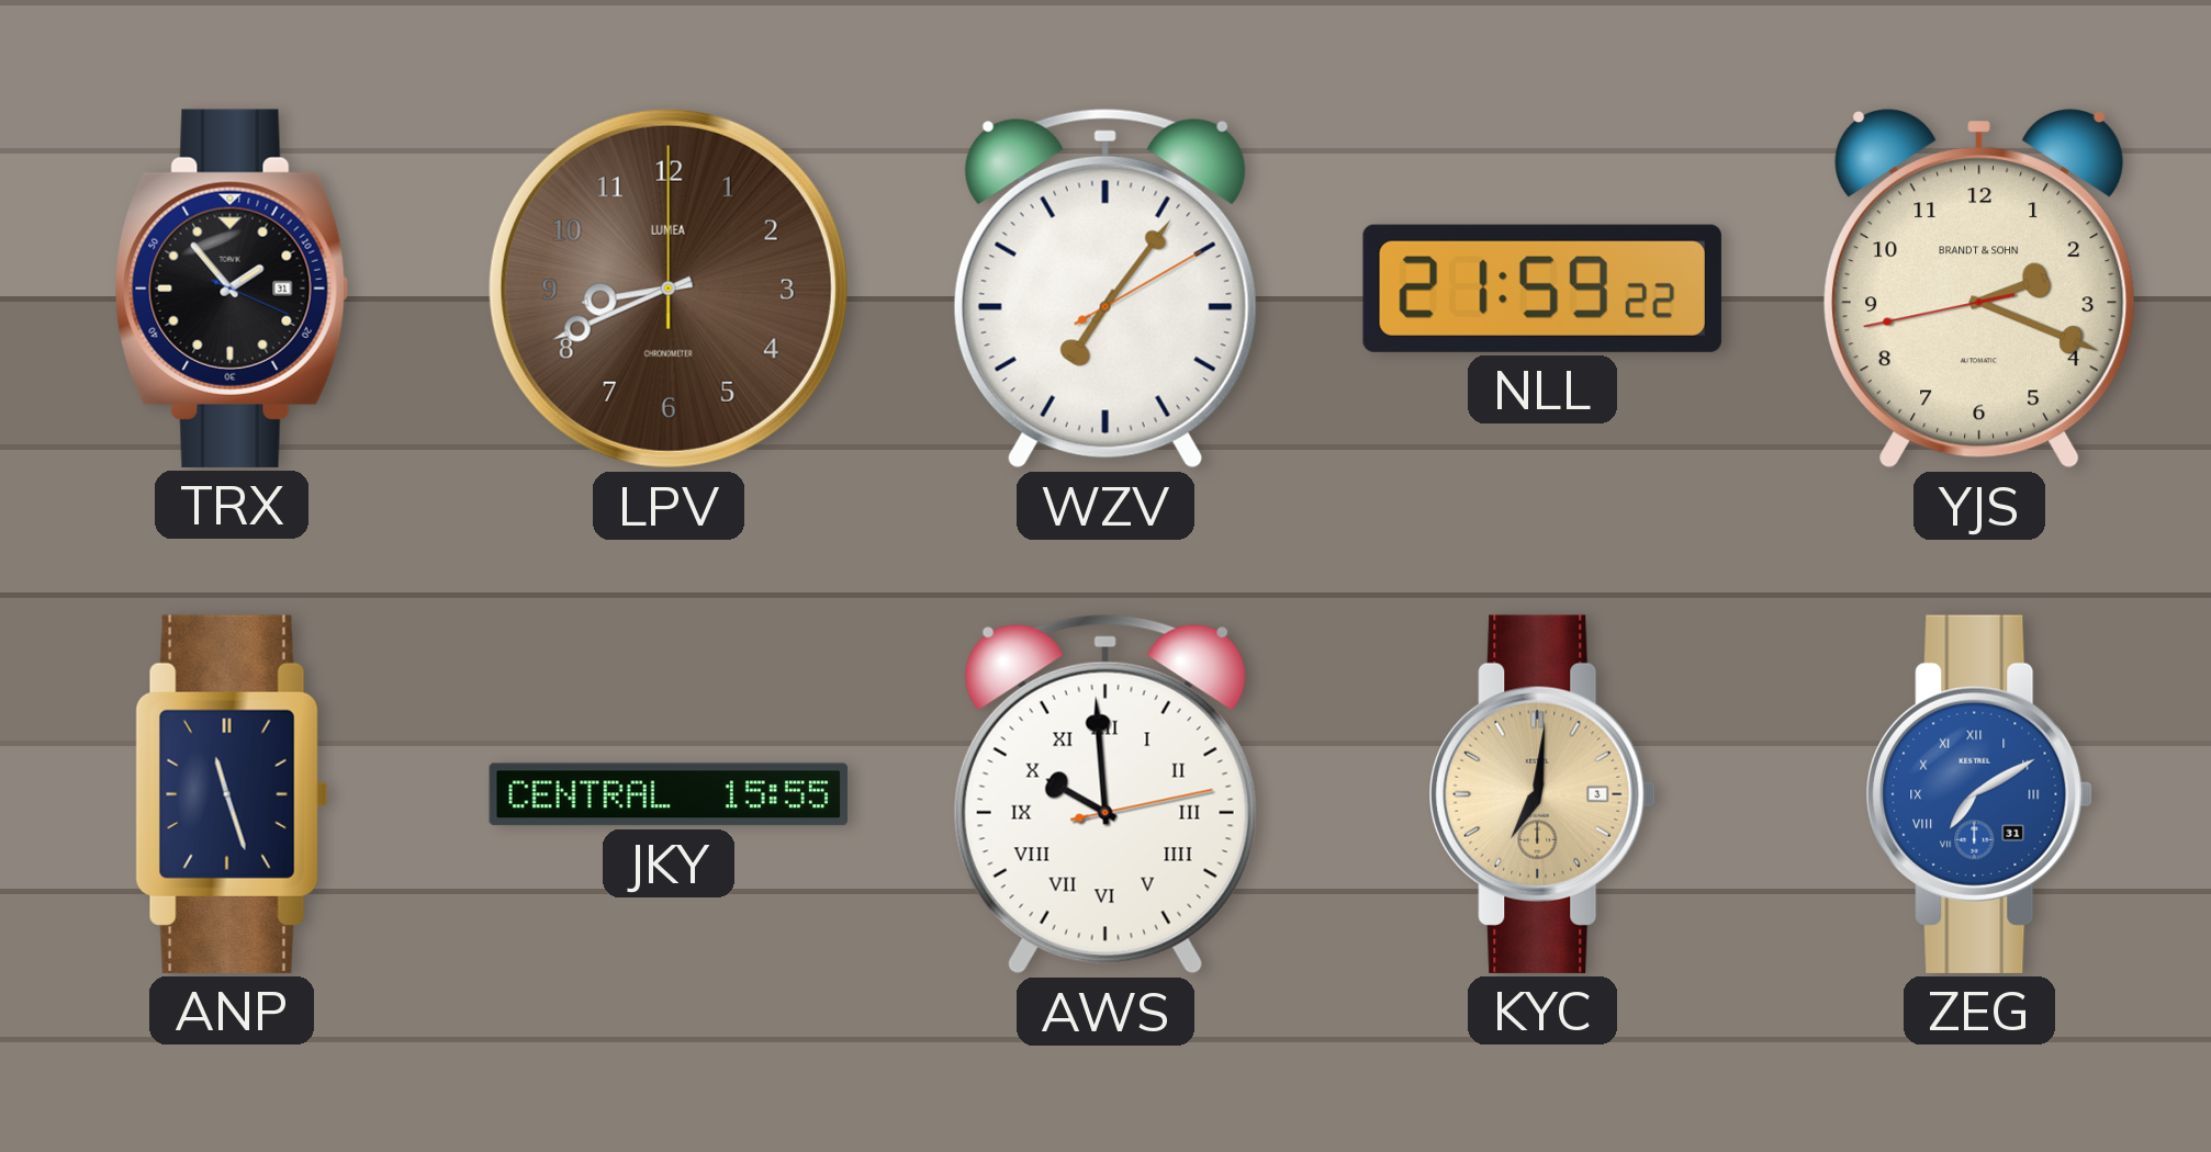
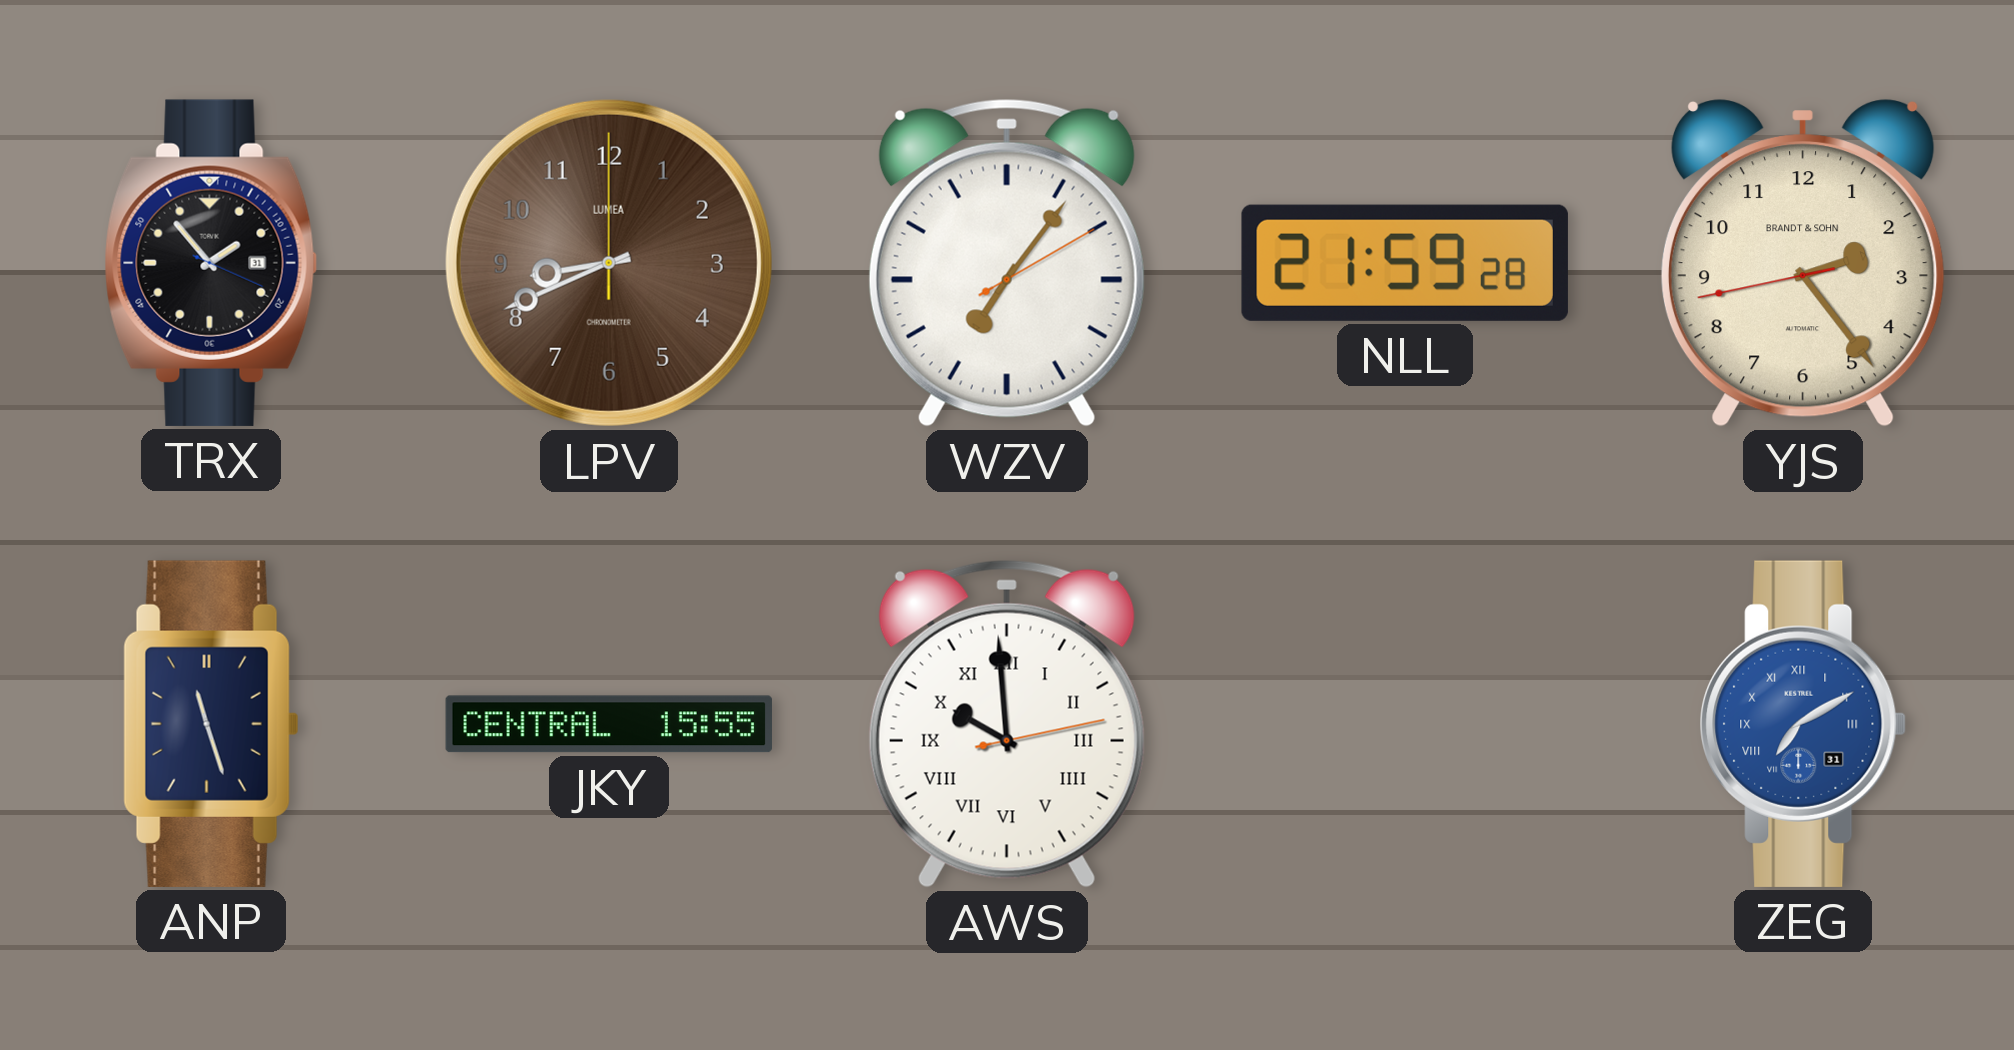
NLL: 21:59:22 -> 21:59:28
YJS: 2:18 -> 2:23
KYC: 7:01 -> none
